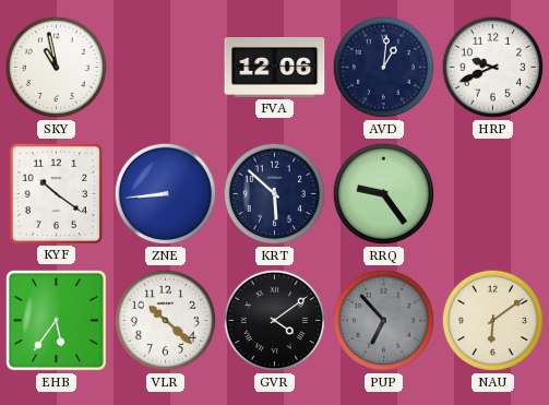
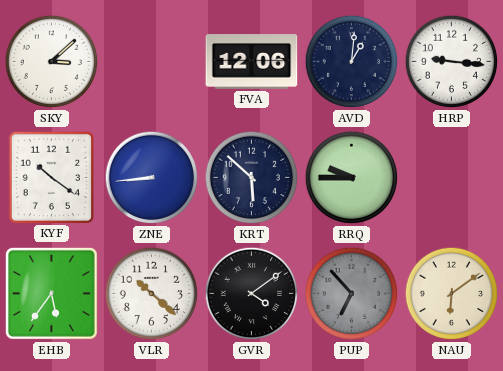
SKY: 10:58 -> 3:08
HRP: 9:41 -> 9:16
RRQ: 9:24 -> 9:45
